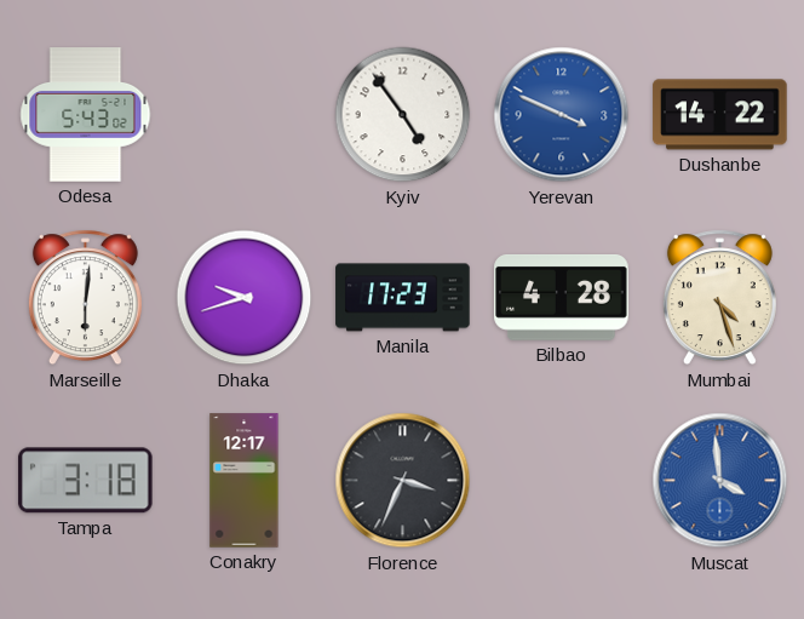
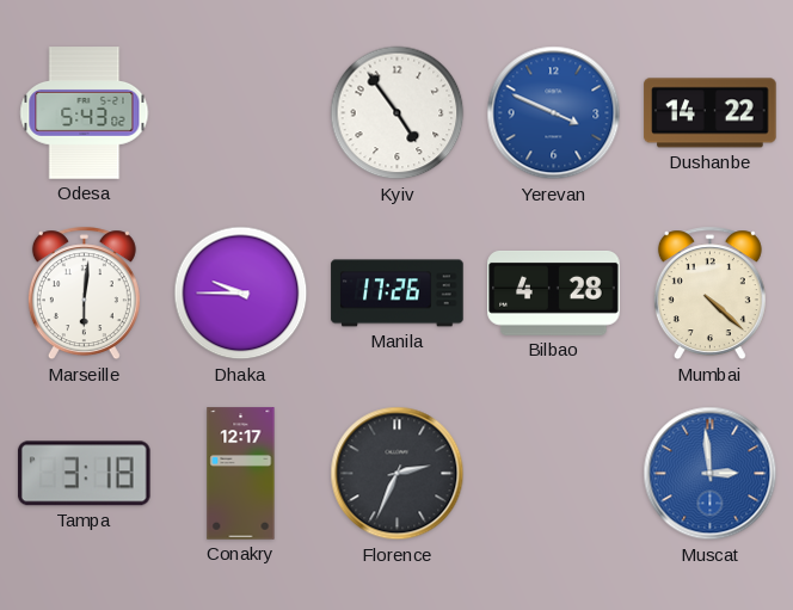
Dhaka: 9:42 -> 9:45
Manila: 17:23 -> 17:26
Mumbai: 4:27 -> 4:22
Florence: 3:34 -> 2:34
Muscat: 3:59 -> 2:59
